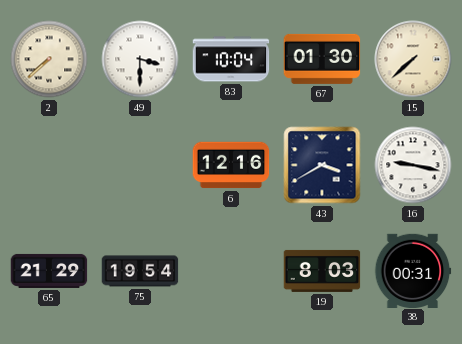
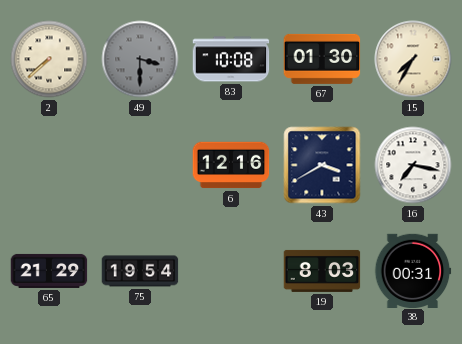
49 dial: white -> grey
83: 10:04 -> 10:08
15: 7:38 -> 7:35
16: 9:17 -> 7:17
